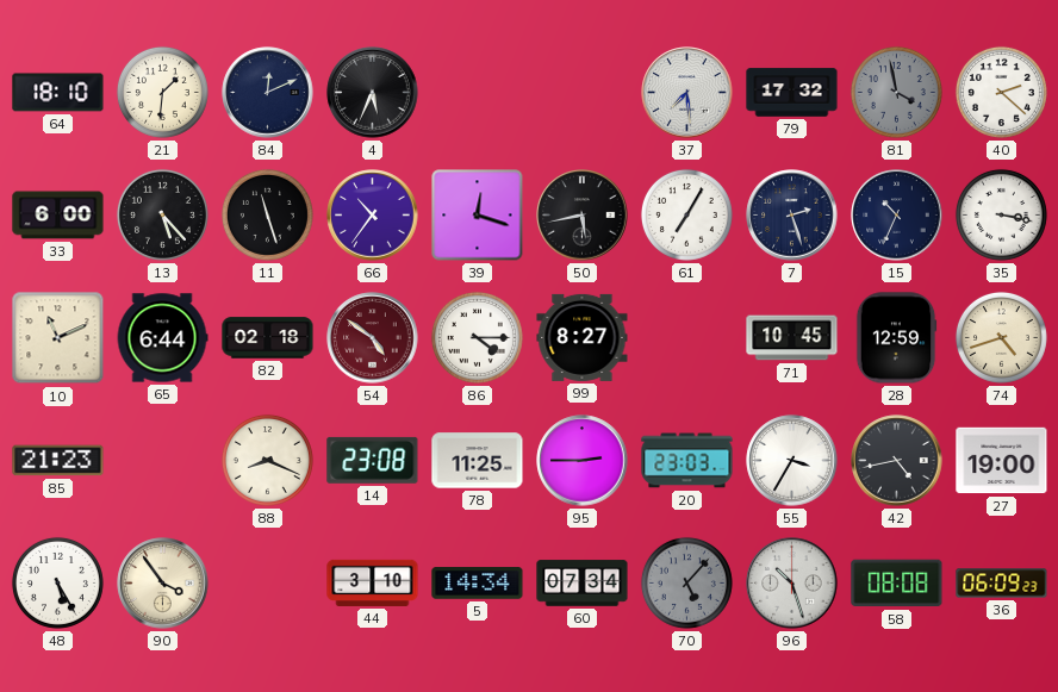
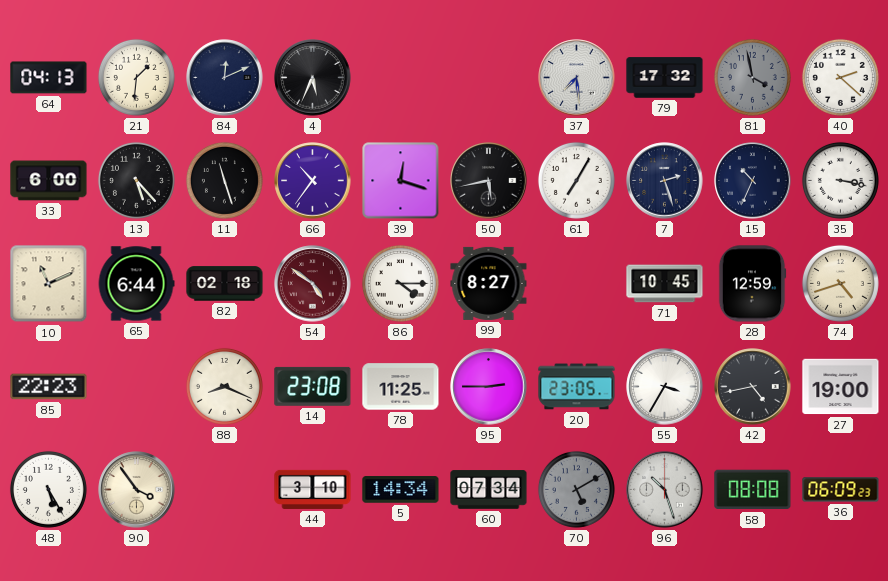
64: 18:10 -> 04:13
85: 21:23 -> 22:23
20: 23:03 -> 23:05
70: 5:07 -> 5:10
